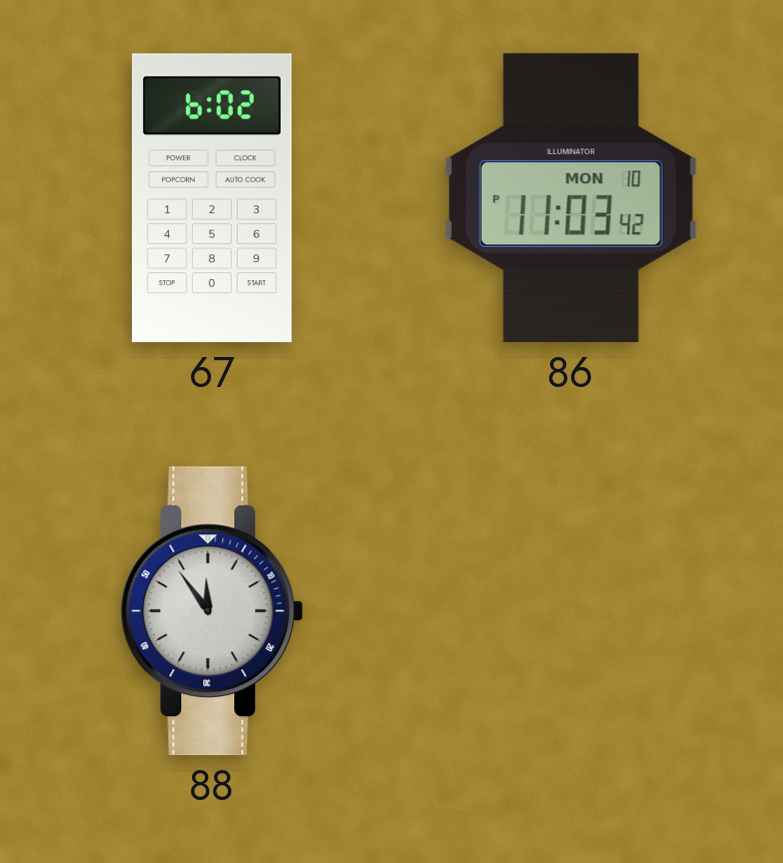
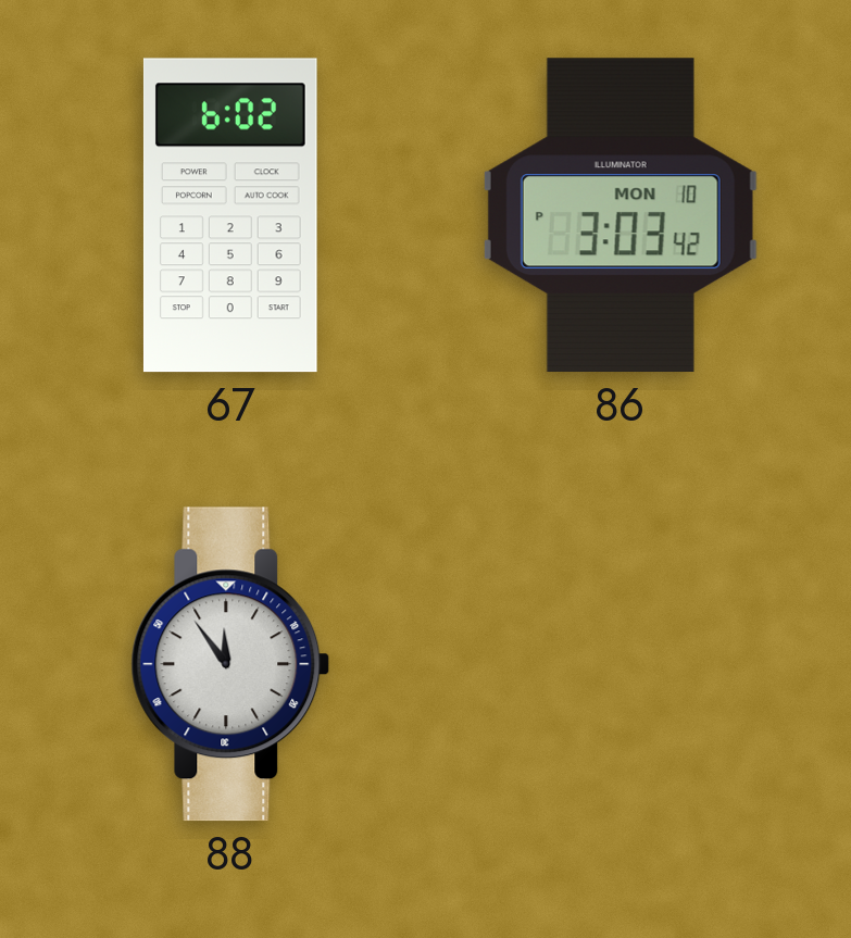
86: 11:03 -> 3:03
